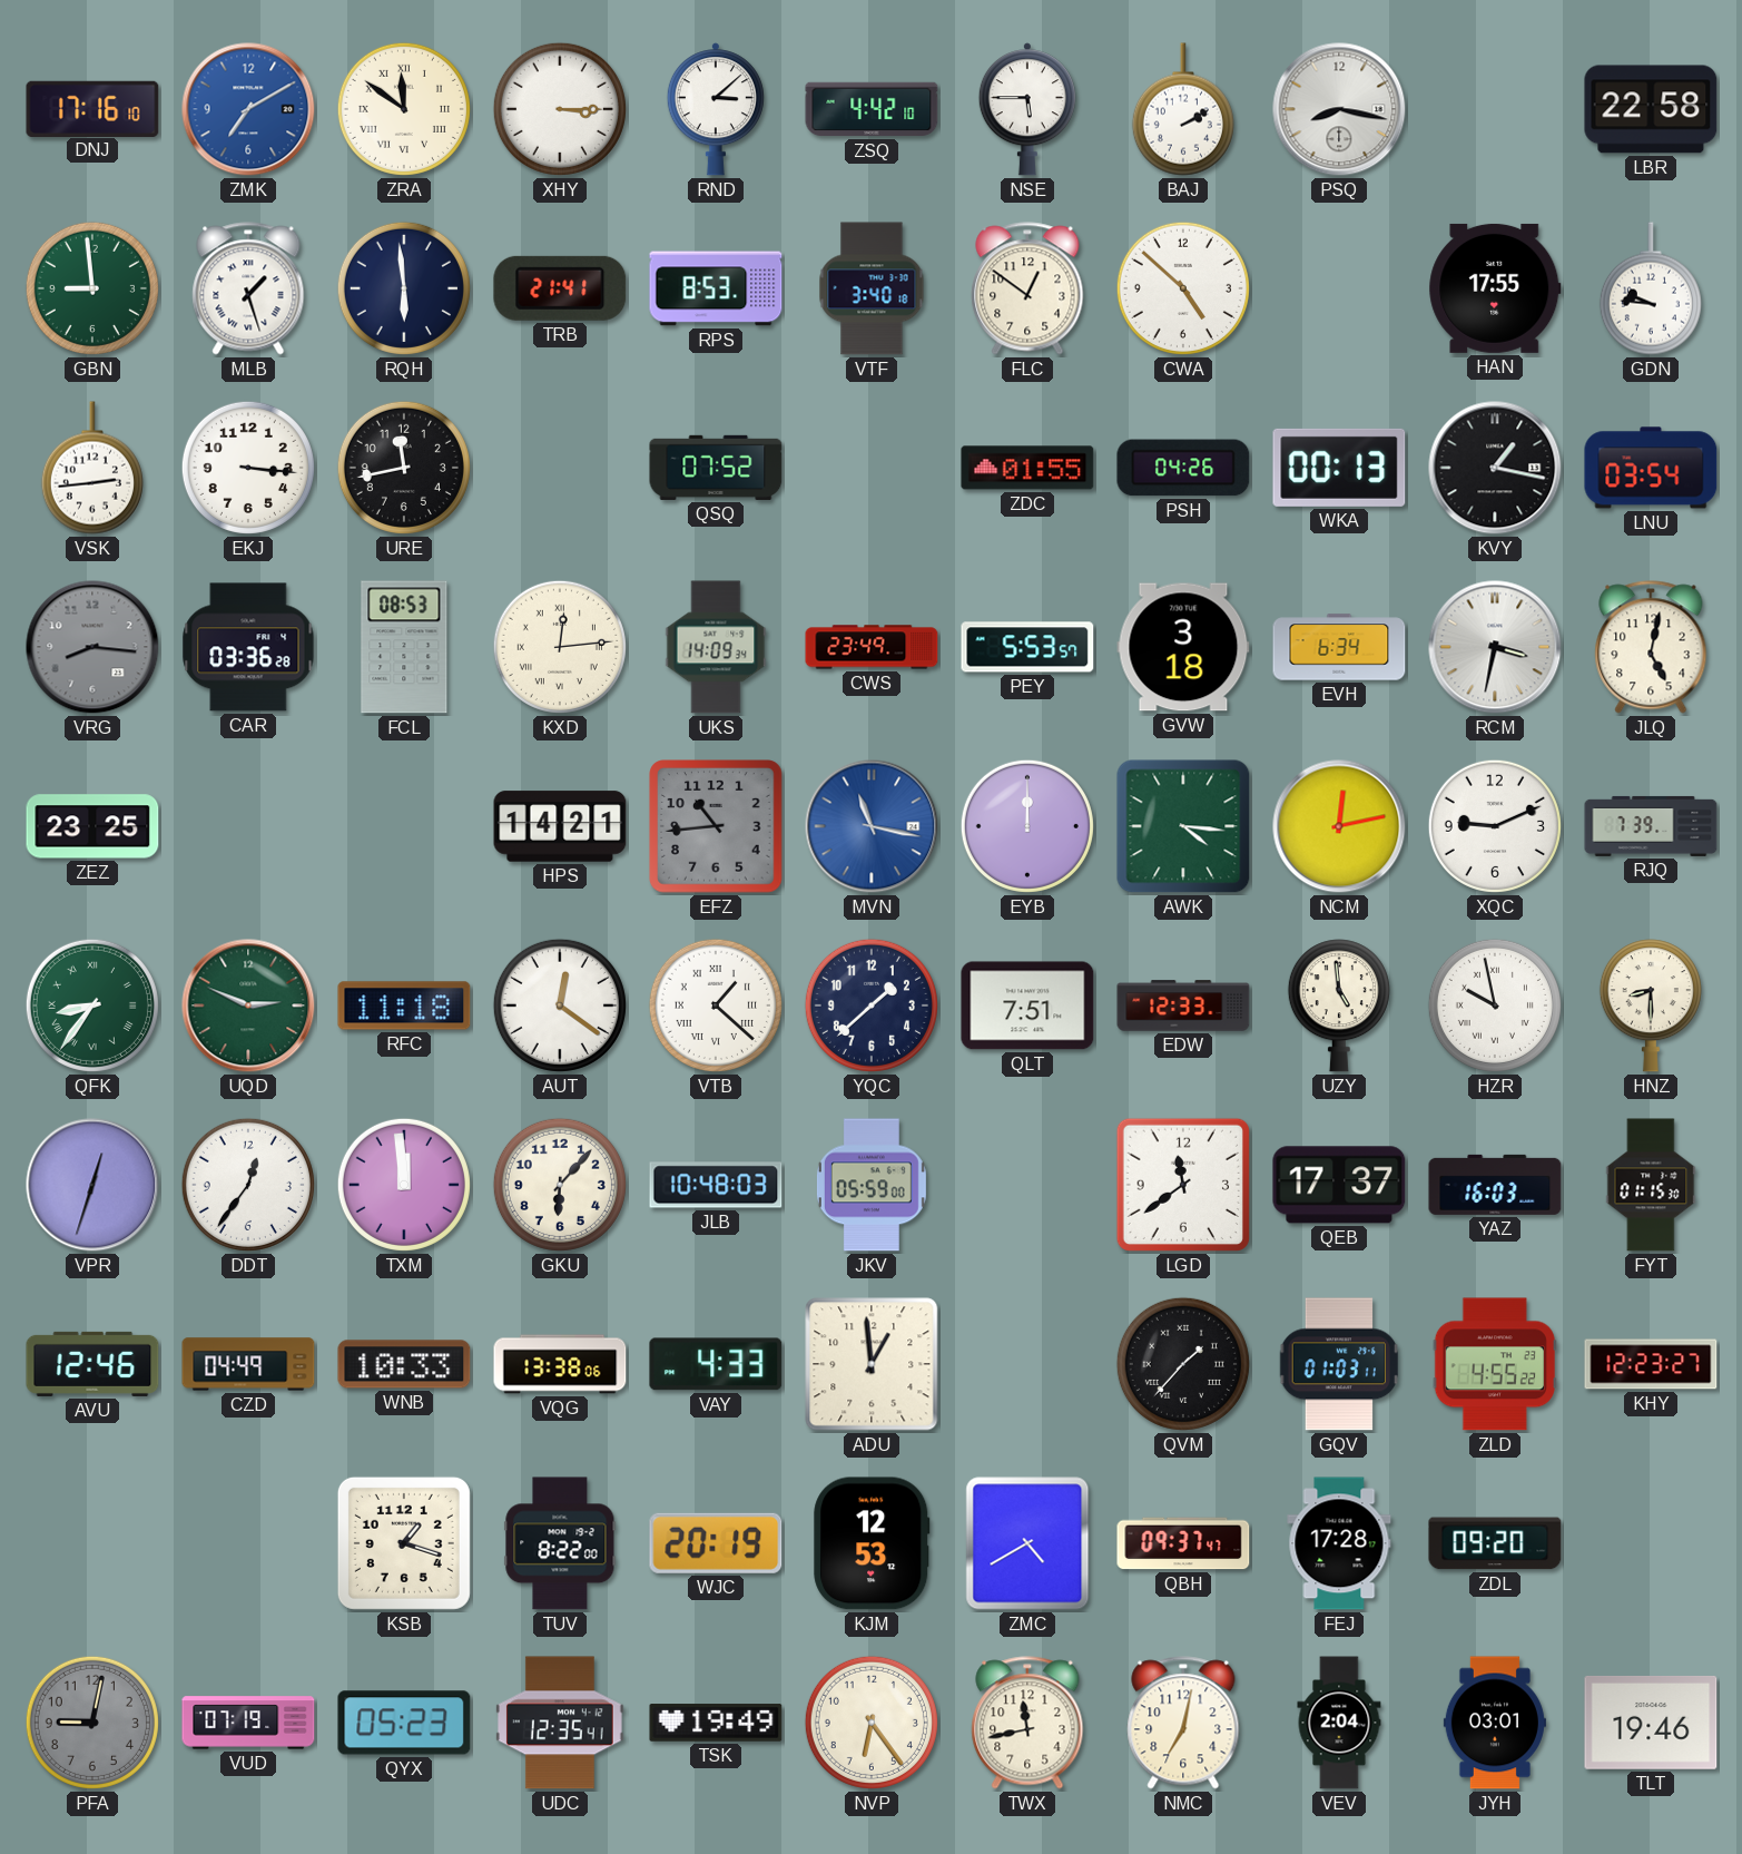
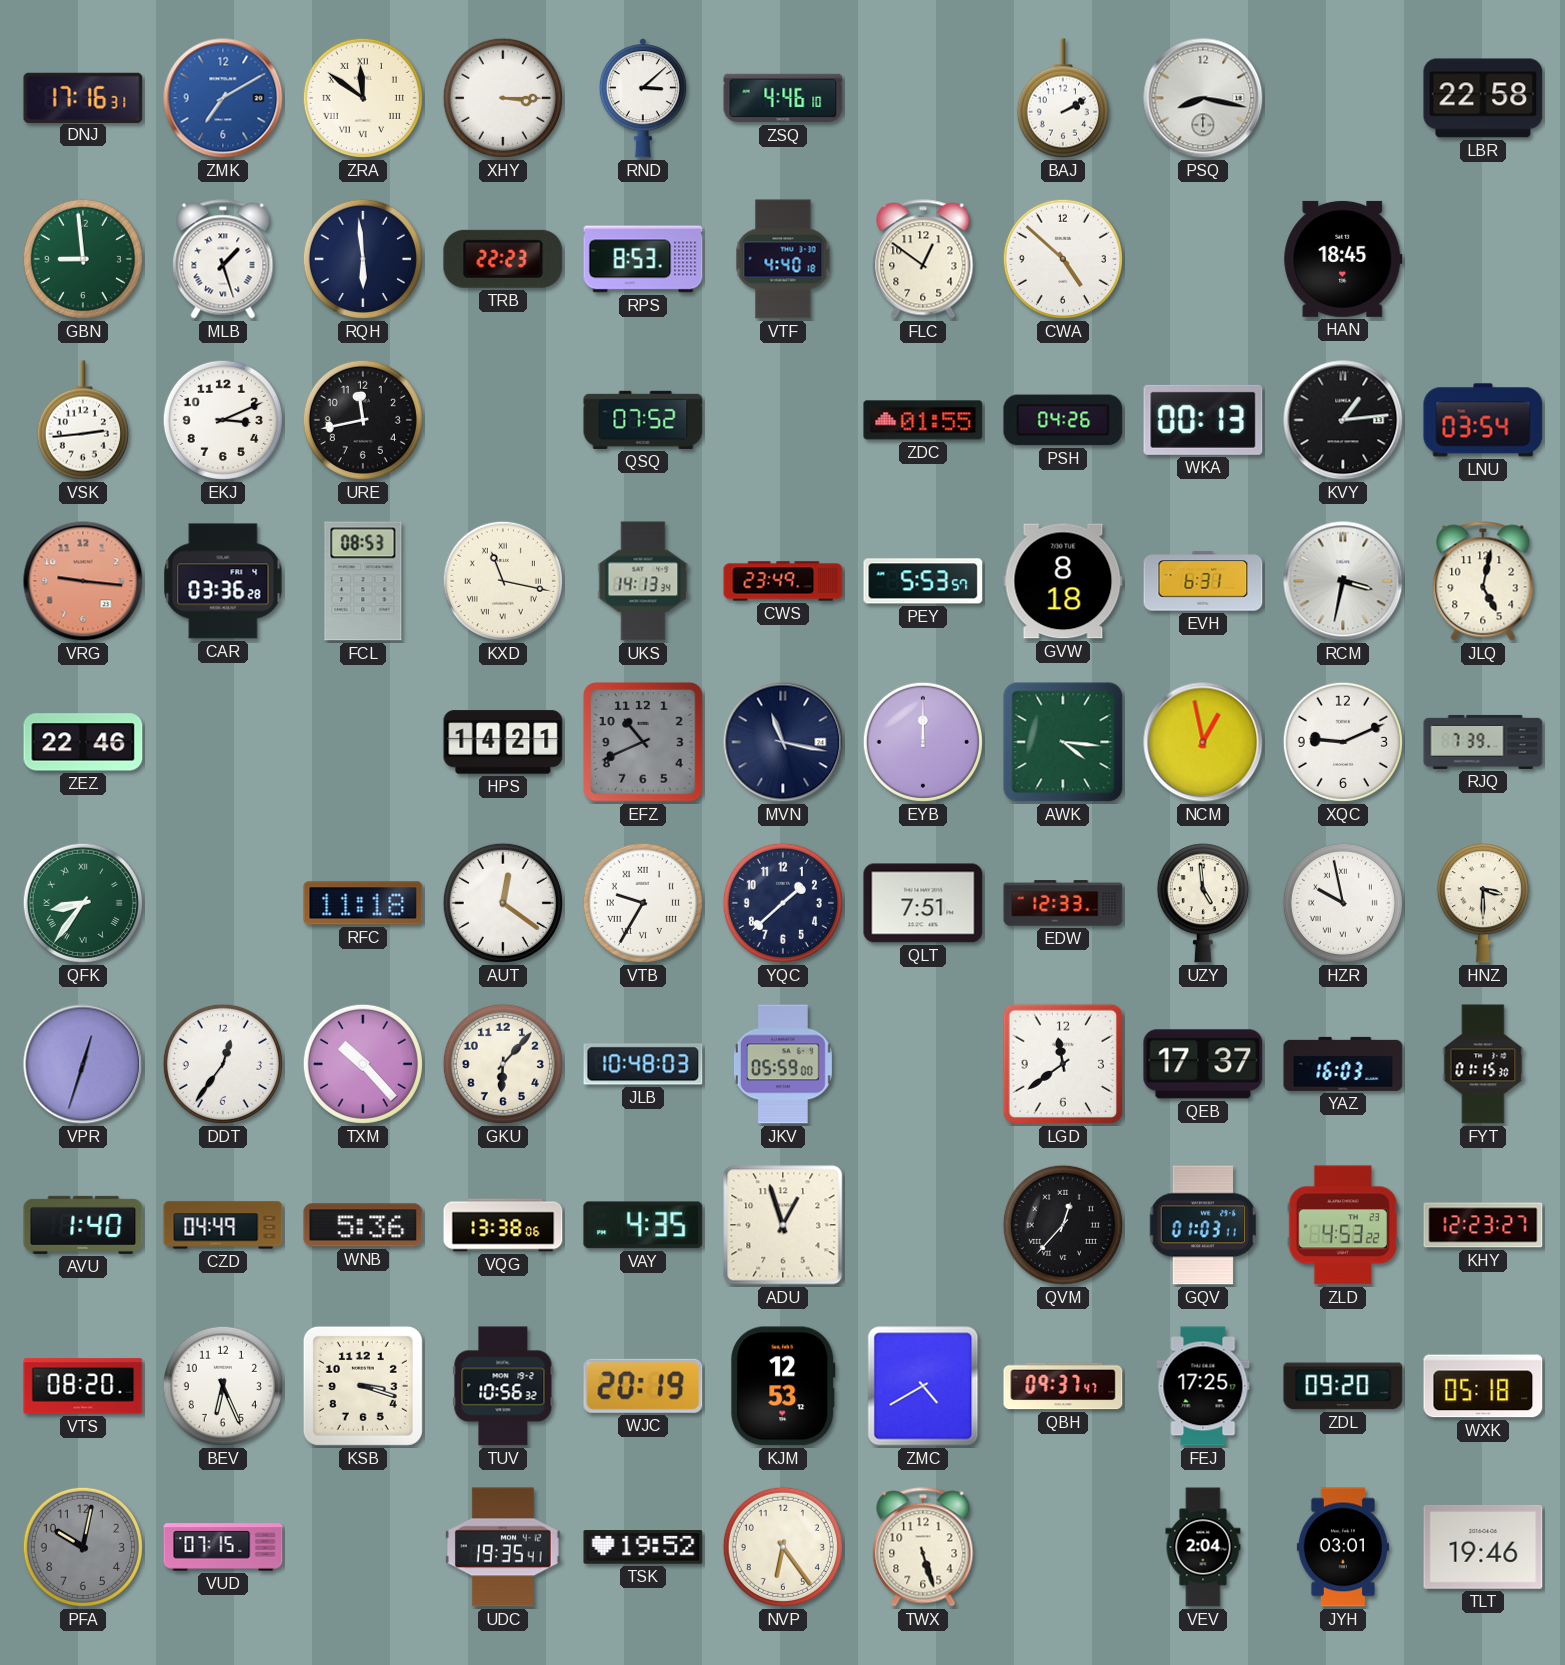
DNJ: 17:16:10 -> 17:16:31
ZSQ: 4:42 -> 4:46
NSE: 5:45 -> none
TRB: 21:41 -> 22:23
VTF: 3:40 -> 4:40
HAN: 17:55 -> 18:45
GDN: 9:46 -> none
EKJ: 3:16 -> 3:11
KVY: 1:17 -> 1:14
VRG: 8:16 -> 9:16
VRG dial: grey -> salmon
KXD: 12:14 -> 11:17
UKS: 14:09 -> 14:13
GVW: 3:18 -> 8:18
EVH: 6:34 -> 6:31
ZEZ: 23:25 -> 22:46
EFZ: 10:44 -> 10:41
MVN dial: blue -> navy
NCM: 12:13 -> 12:58
UQD: 2:49 -> none
VTB: 1:22 -> 9:35
HNZ: 8:30 -> 3:30
TXM: 11:59 -> 10:23
AVU: 12:46 -> 1:40
WNB: 10:33 -> 5:36
VAY: 4:33 -> 4:35
ADU: 12:59 -> 12:57
QVM: 1:37 -> 12:37
ZLD: 4:55 -> 4:53
VTS: none -> 08:20
BEV: none -> 6:26
KSB: 1:18 -> 3:18
TUV: 8:22 -> 10:56
FEJ: 17:28 -> 17:25
WXK: none -> 05:18
PFA: 9:02 -> 10:02
VUD: 07:19 -> 07:15
QYX: 05:23 -> none
UDC: 12:35 -> 19:35
TSK: 19:49 -> 19:52
TWX: 11:43 -> 5:27
NMC: 7:02 -> none
